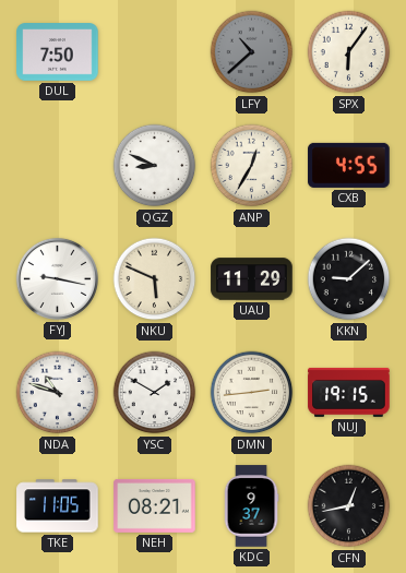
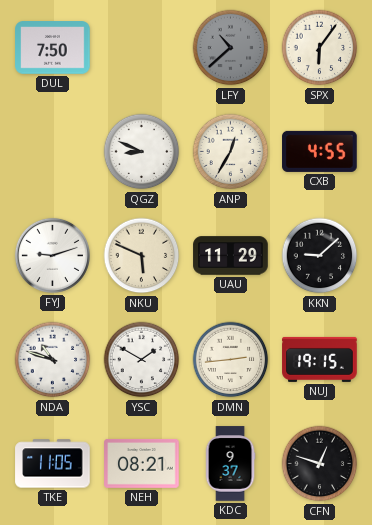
FYJ: 9:17 -> 9:12
CFN: 12:43 -> 12:48
